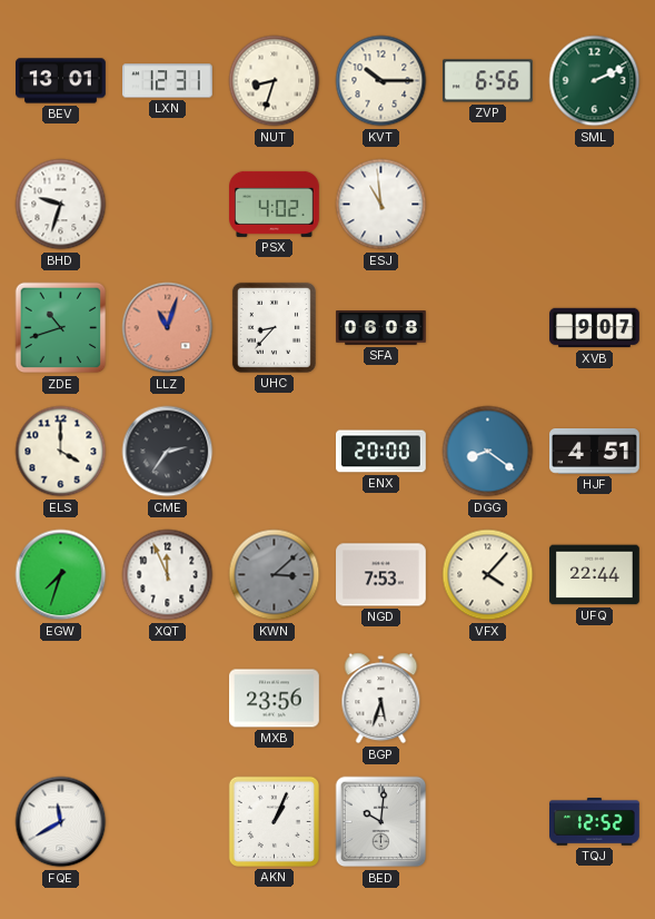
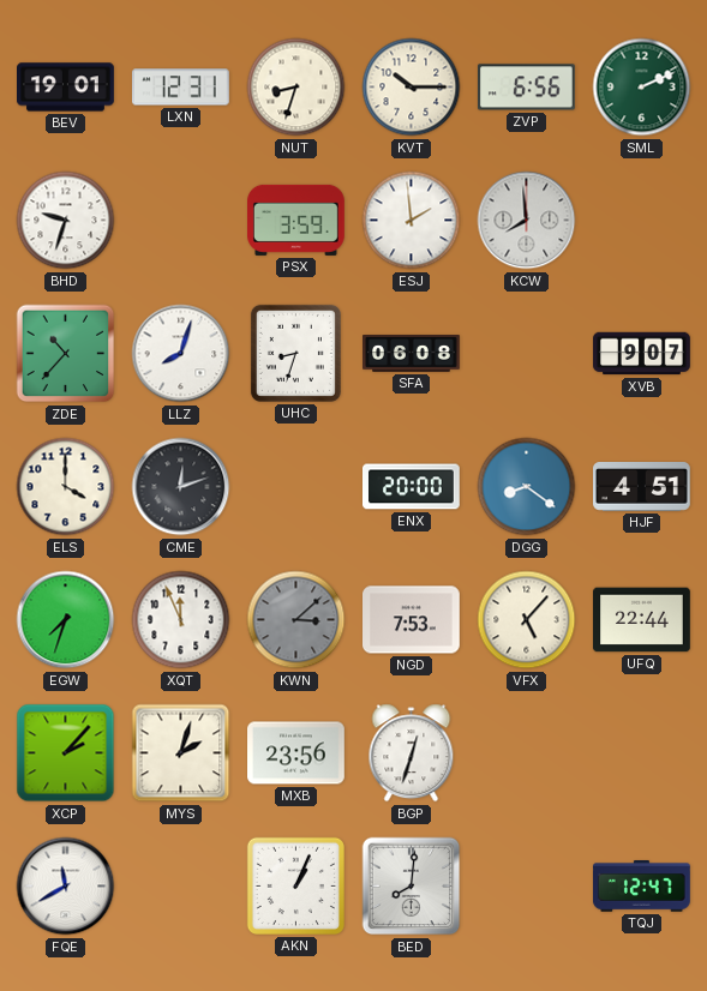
BEV: 13:01 -> 19:01
PSX: 4:02 -> 3:59
ESJ: 10:59 -> 1:59
KCW: none -> 7:59
ZDE: 10:42 -> 10:37
LLZ: 11:03 -> 8:03
LLZ dial: salmon -> white
UHC: 8:37 -> 8:33
CME: 2:36 -> 12:12
VFX: 4:07 -> 5:07
XCP: none -> 2:07
MYS: none -> 2:03
BGP: 5:33 -> 12:33
BED: 10:01 -> 8:01
TQJ: 12:52 -> 12:47
